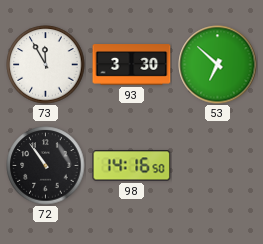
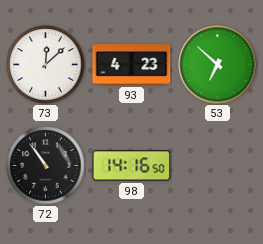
73: 11:55 -> 12:08
93: 3:30 -> 4:23
